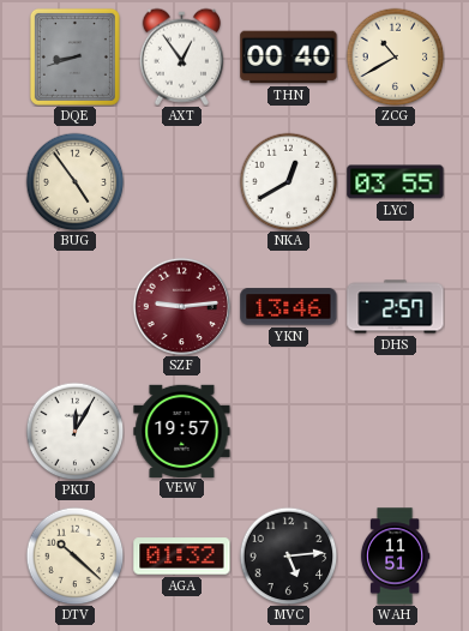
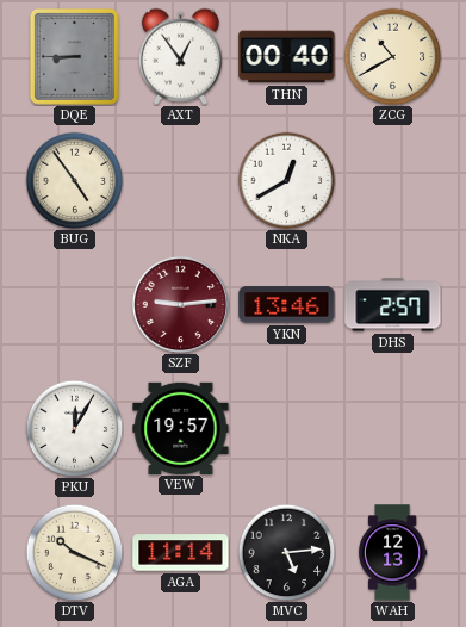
DQE: 8:42 -> 8:45
LYC: 03:55 -> none
DTV: 10:22 -> 10:19
AGA: 01:32 -> 11:14
WAH: 11:51 -> 12:13
